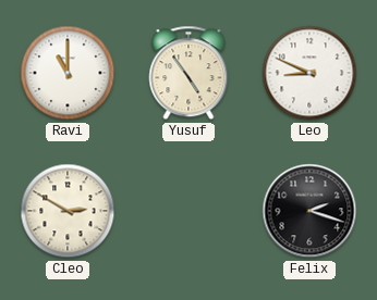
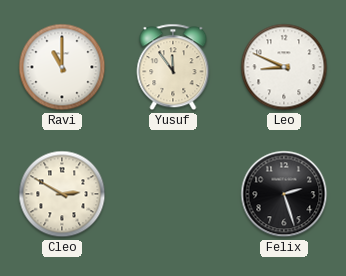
Yusuf: 4:54 -> 11:54
Felix: 2:18 -> 2:27
